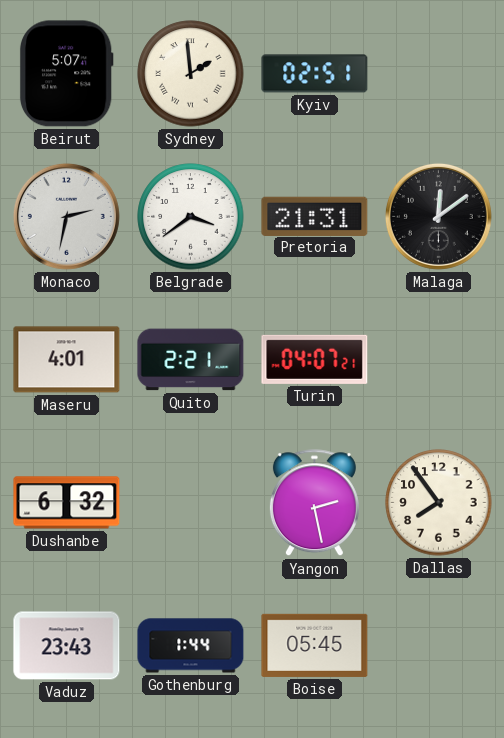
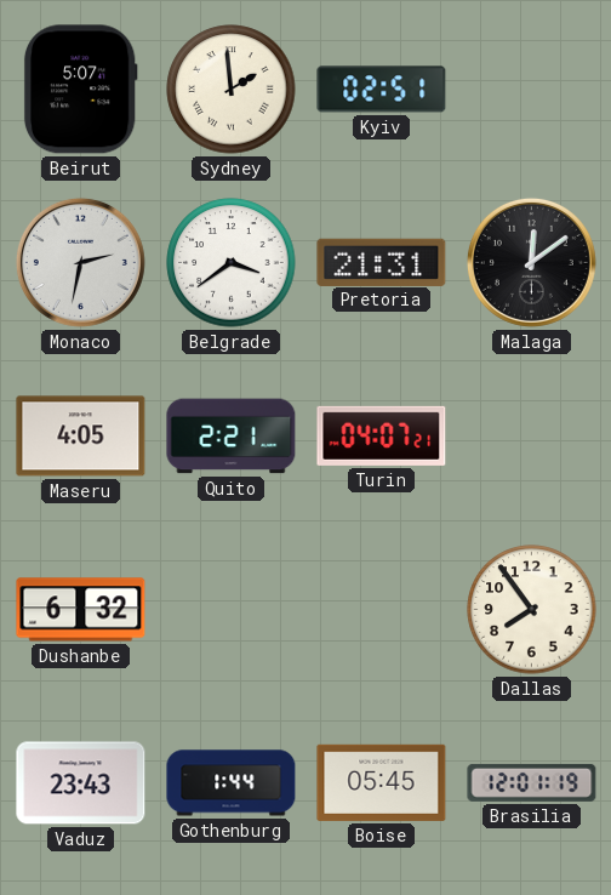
Maseru: 4:01 -> 4:05
Yangon: 2:28 -> none
Brasilia: none -> 12:01
